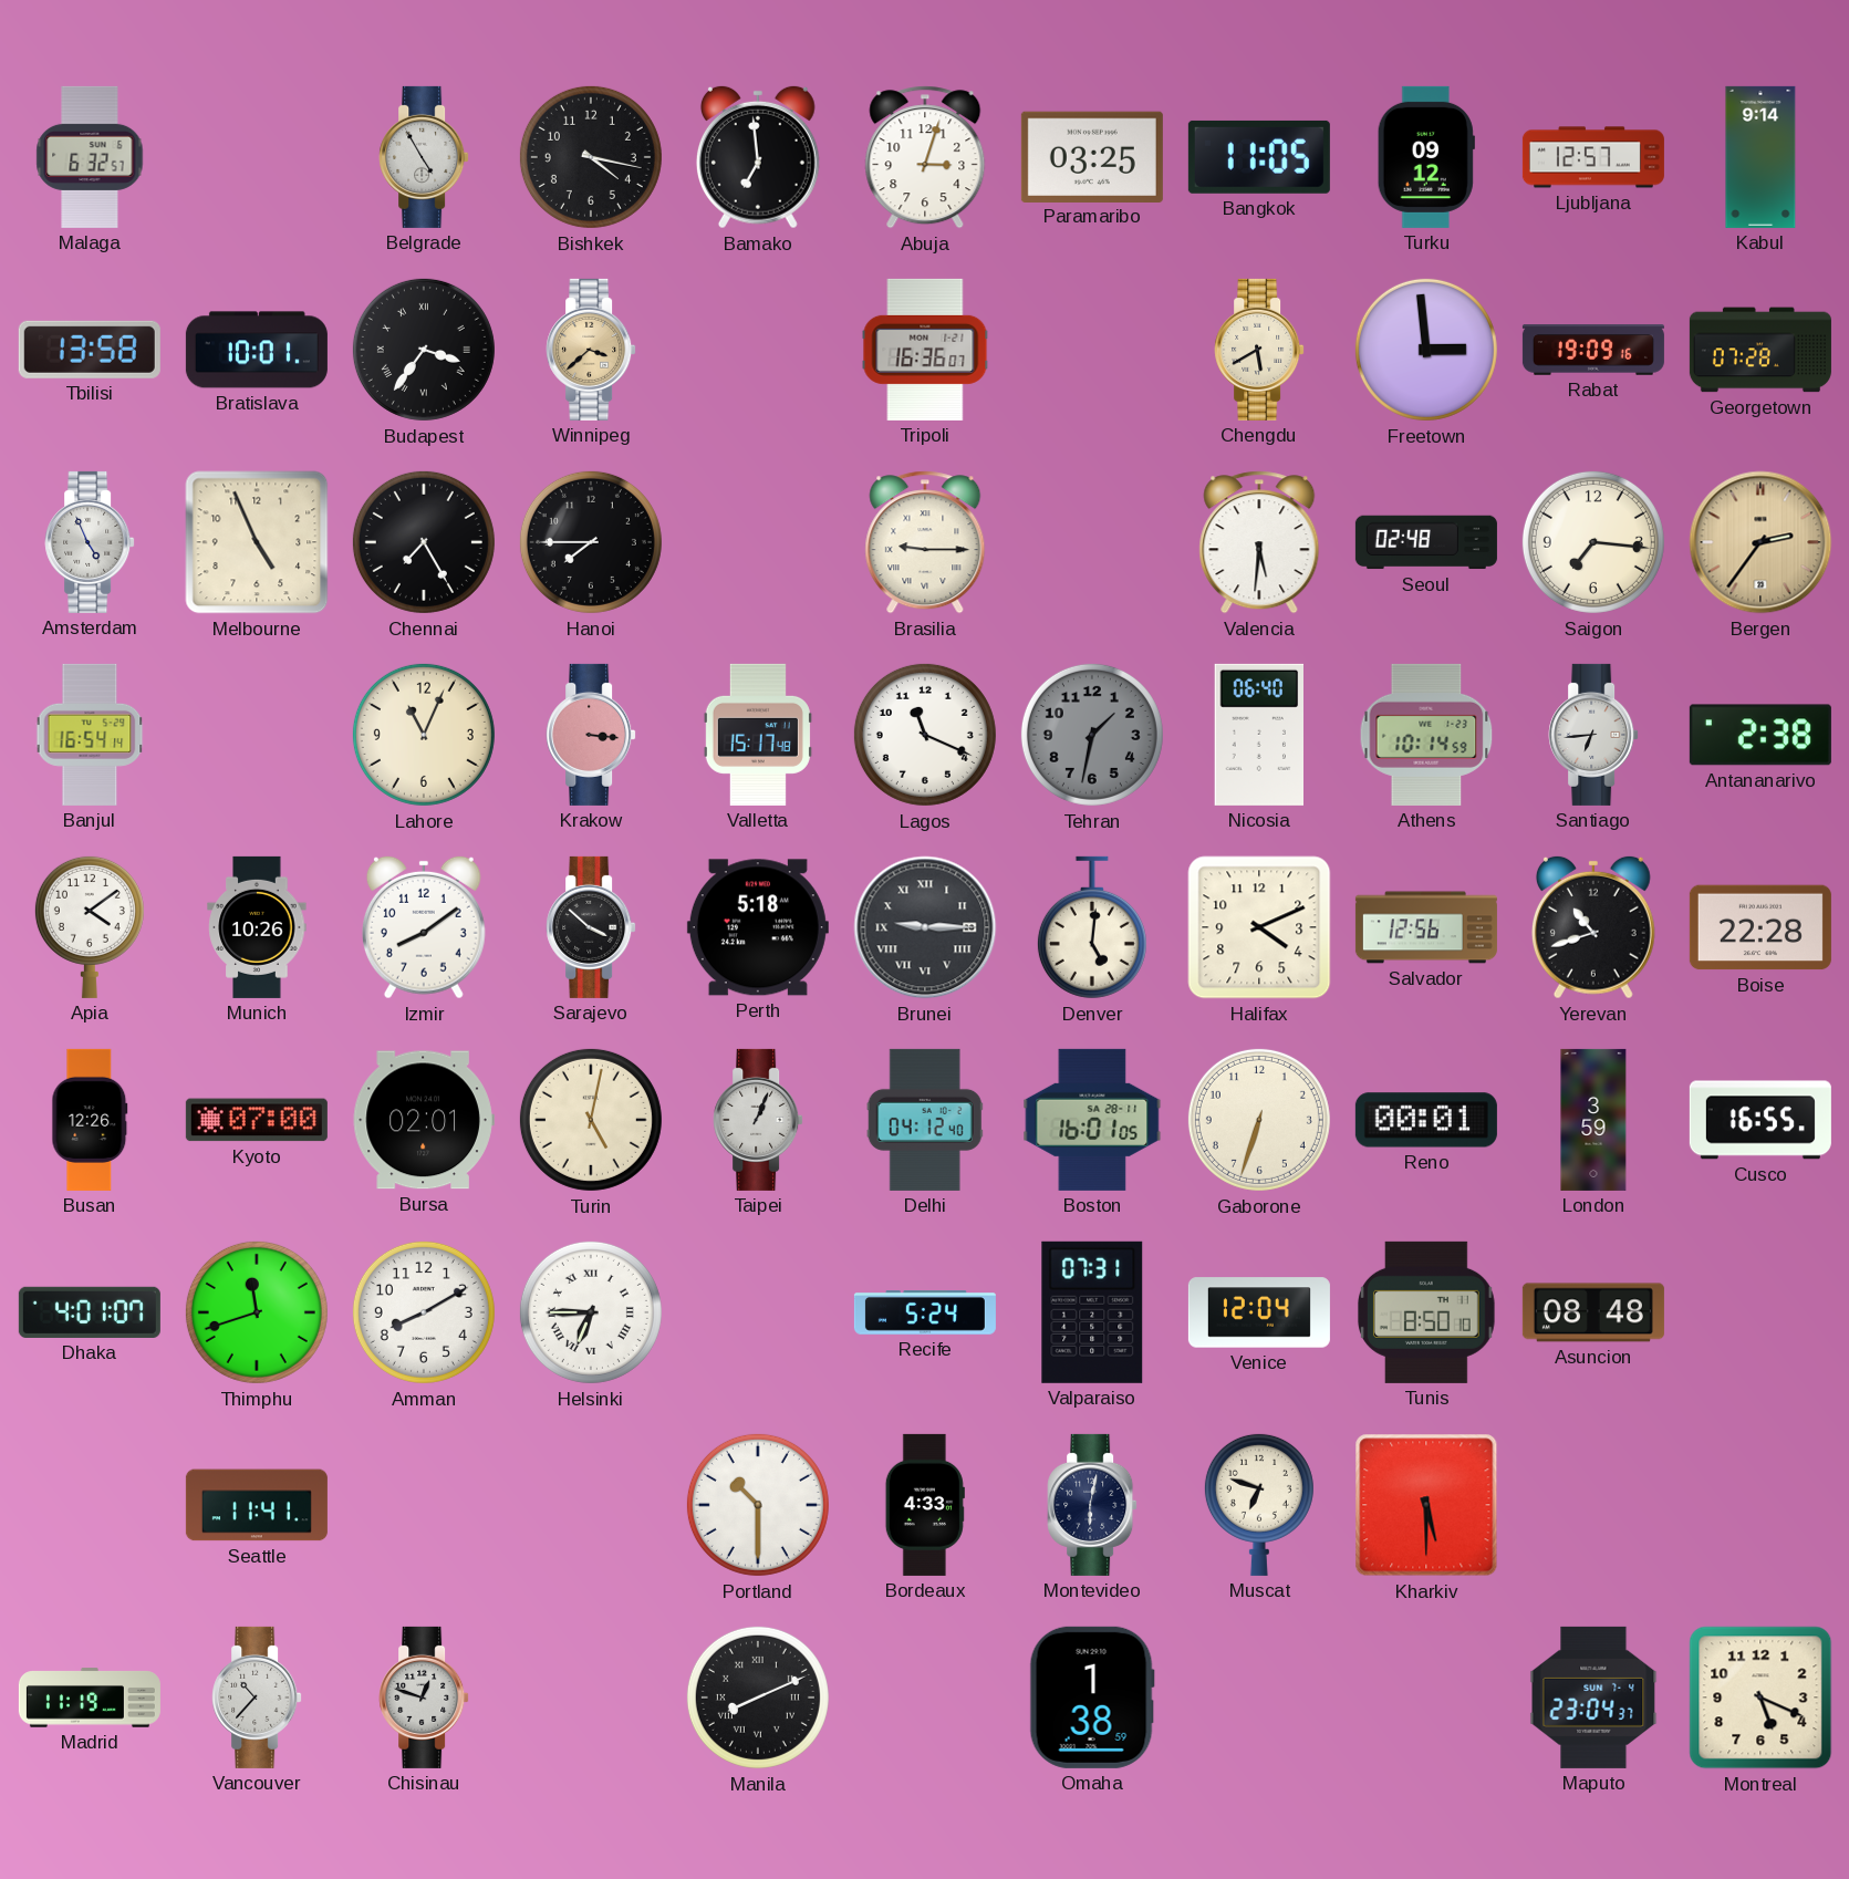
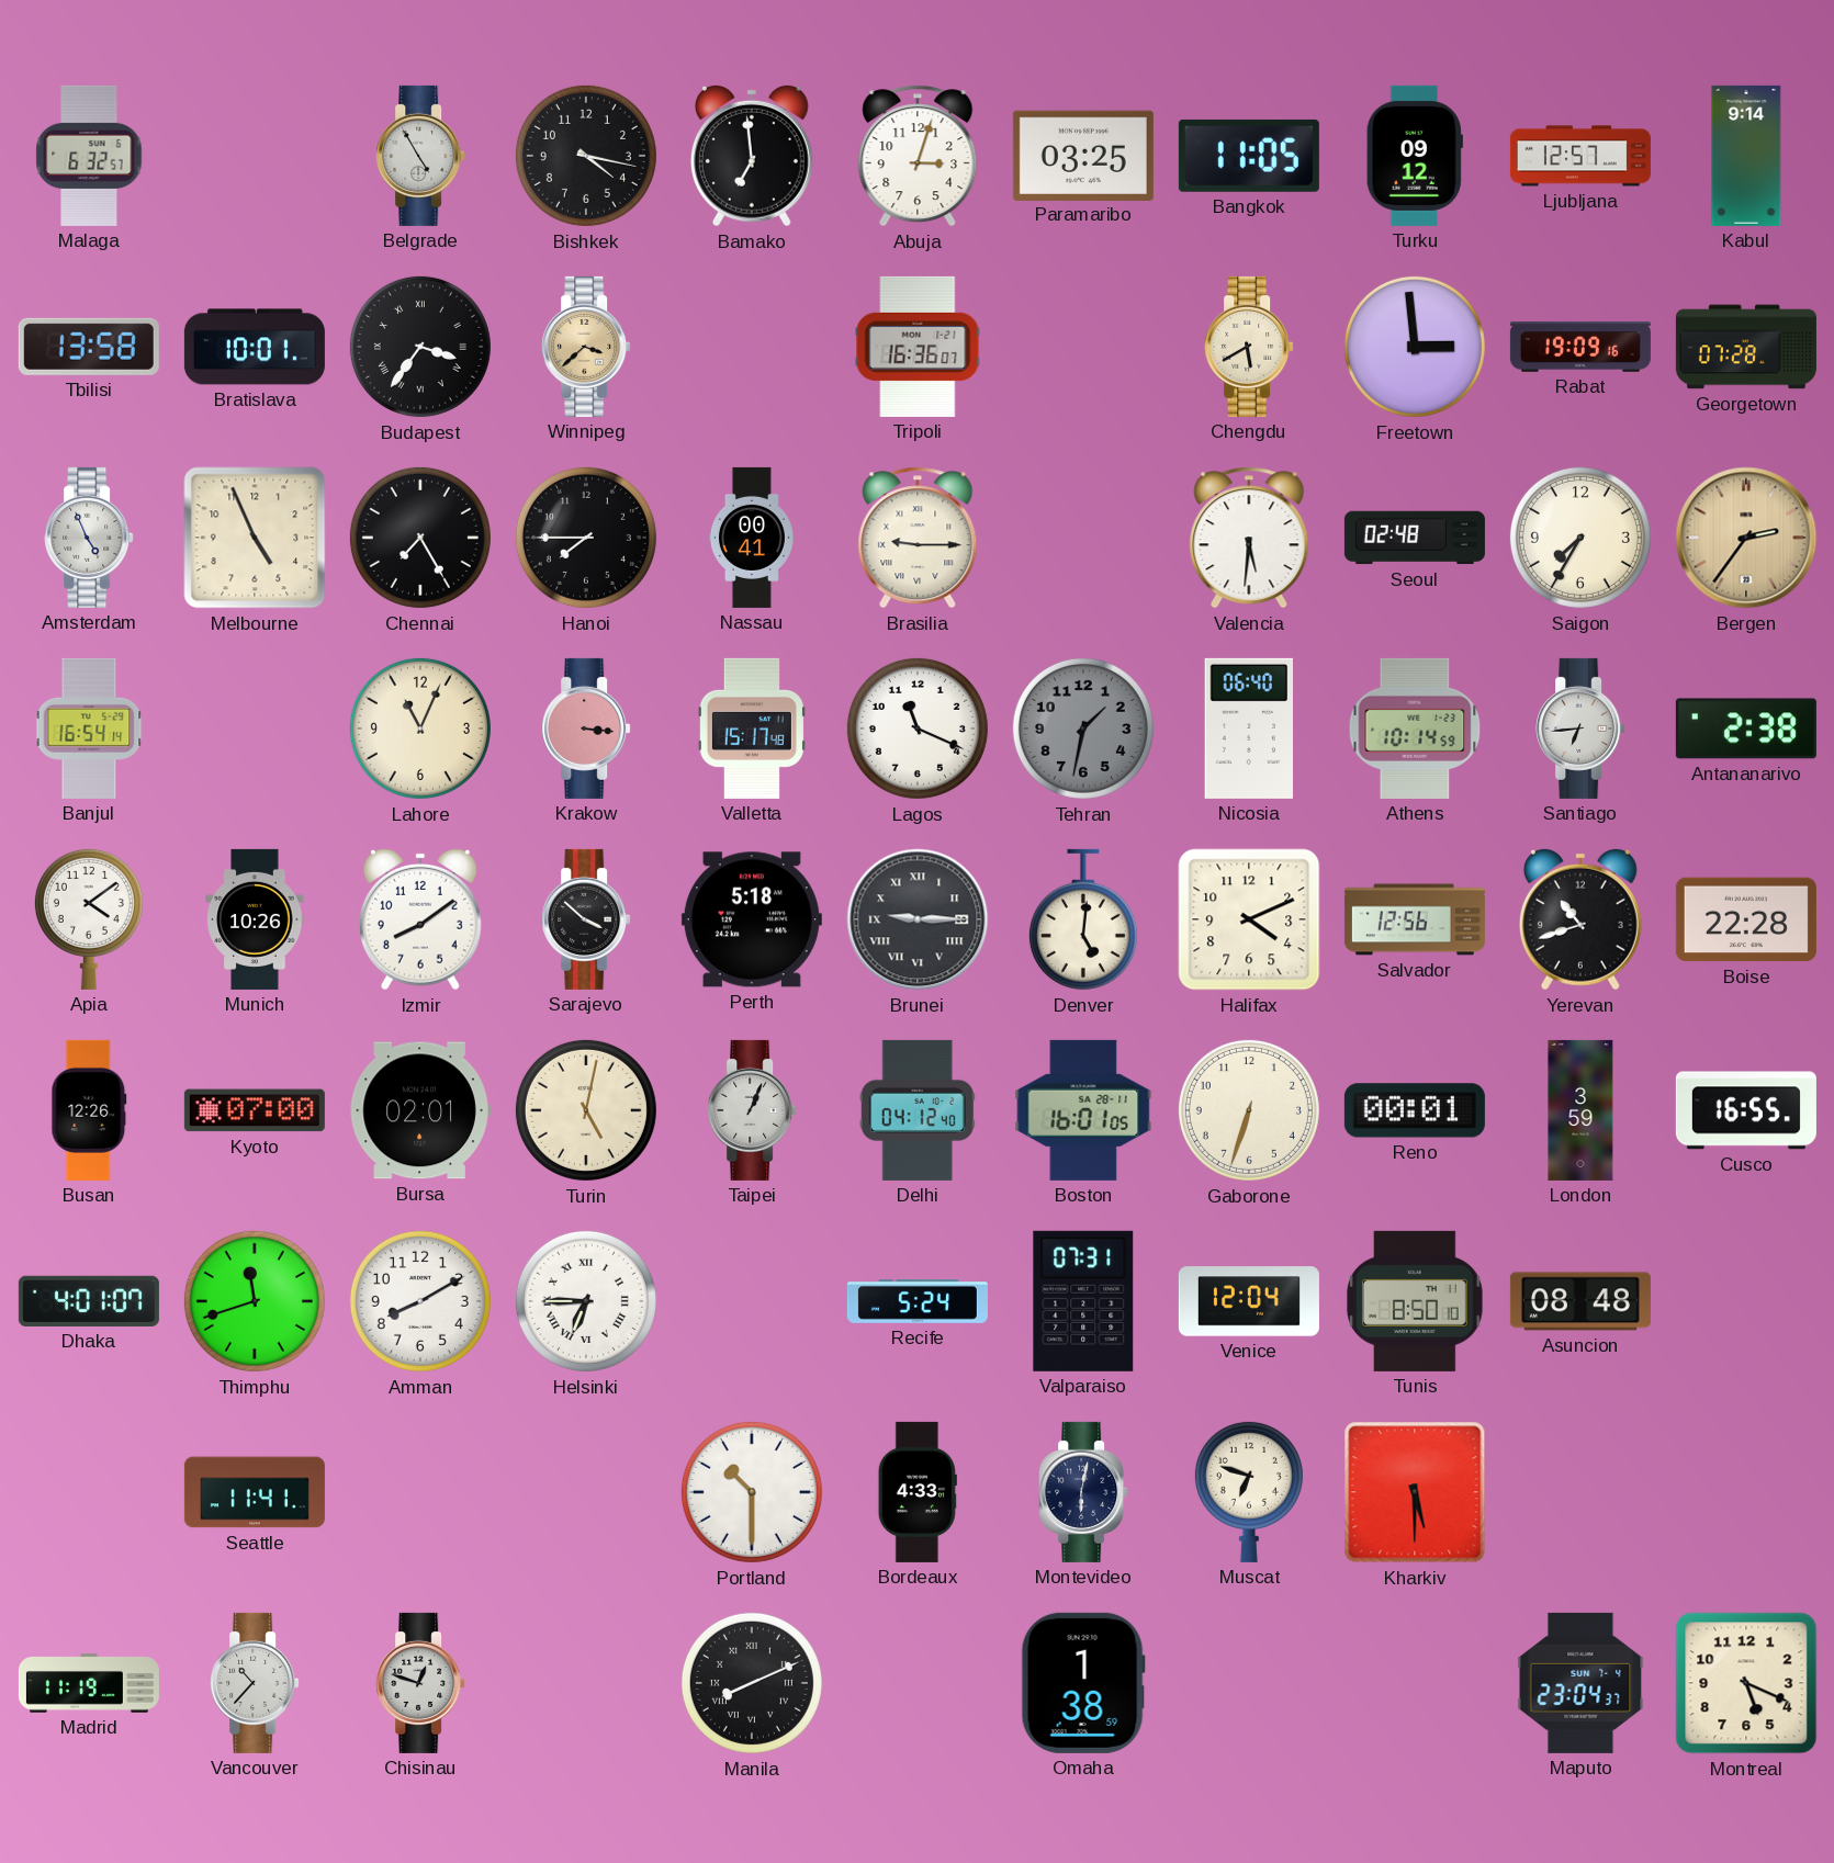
Nassau: none -> 00:41
Saigon: 7:16 -> 7:35
